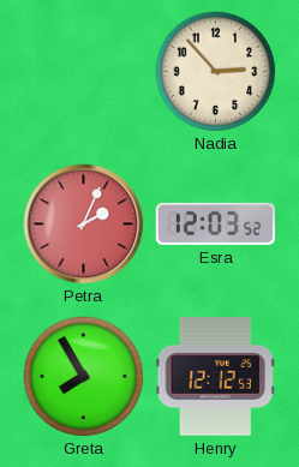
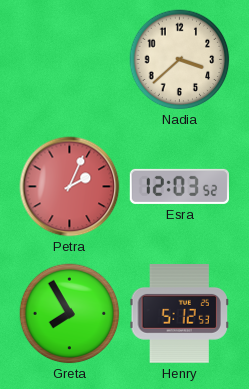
Nadia: 2:53 -> 3:38
Henry: 12:12 -> 5:12
